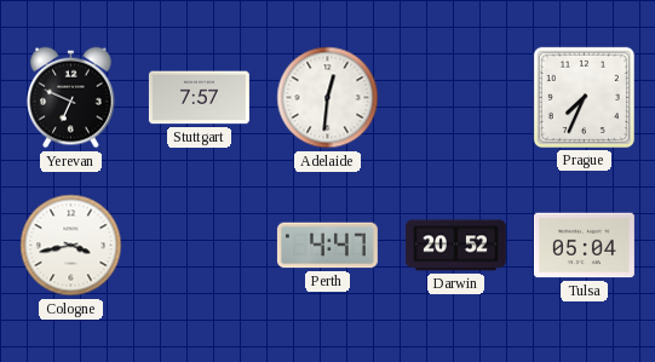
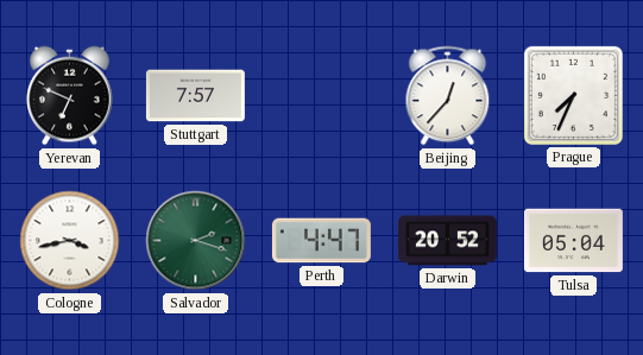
Adelaide: 12:31 -> none
Beijing: none -> 12:37
Salvador: none -> 2:18
